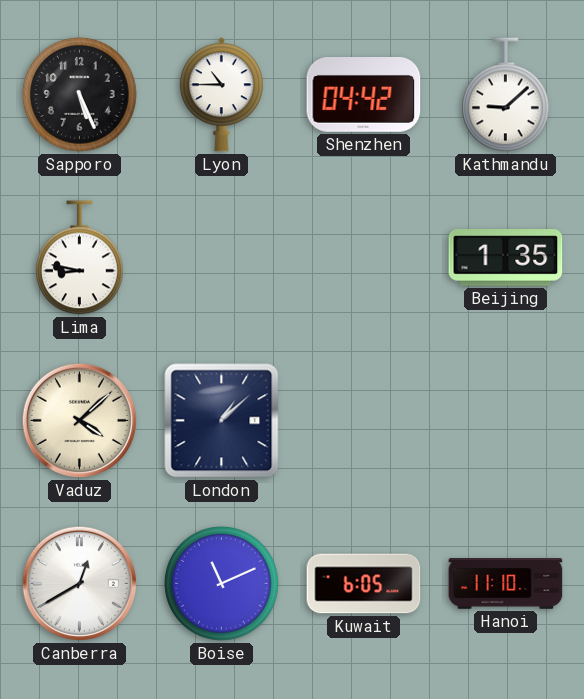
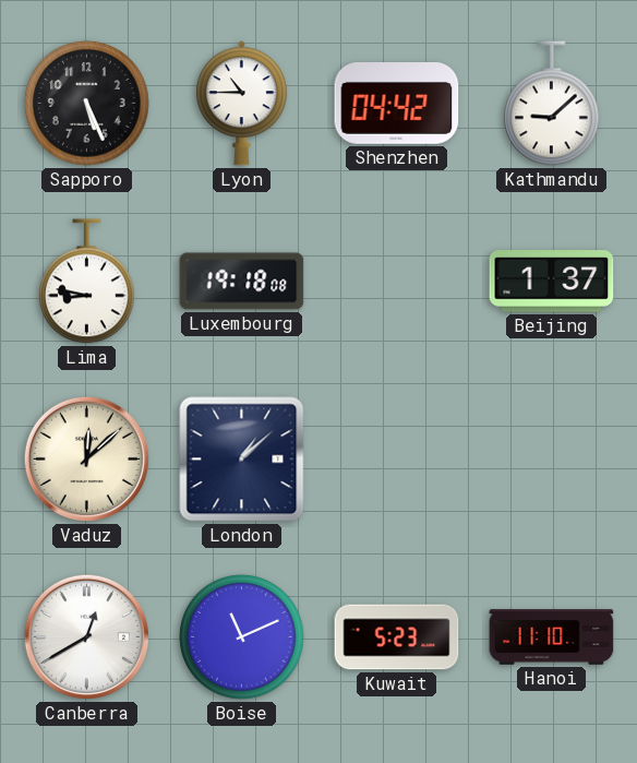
Luxembourg: none -> 19:18
Beijing: 1:35 -> 1:37
Vaduz: 4:08 -> 12:08
Kuwait: 6:05 -> 5:23
